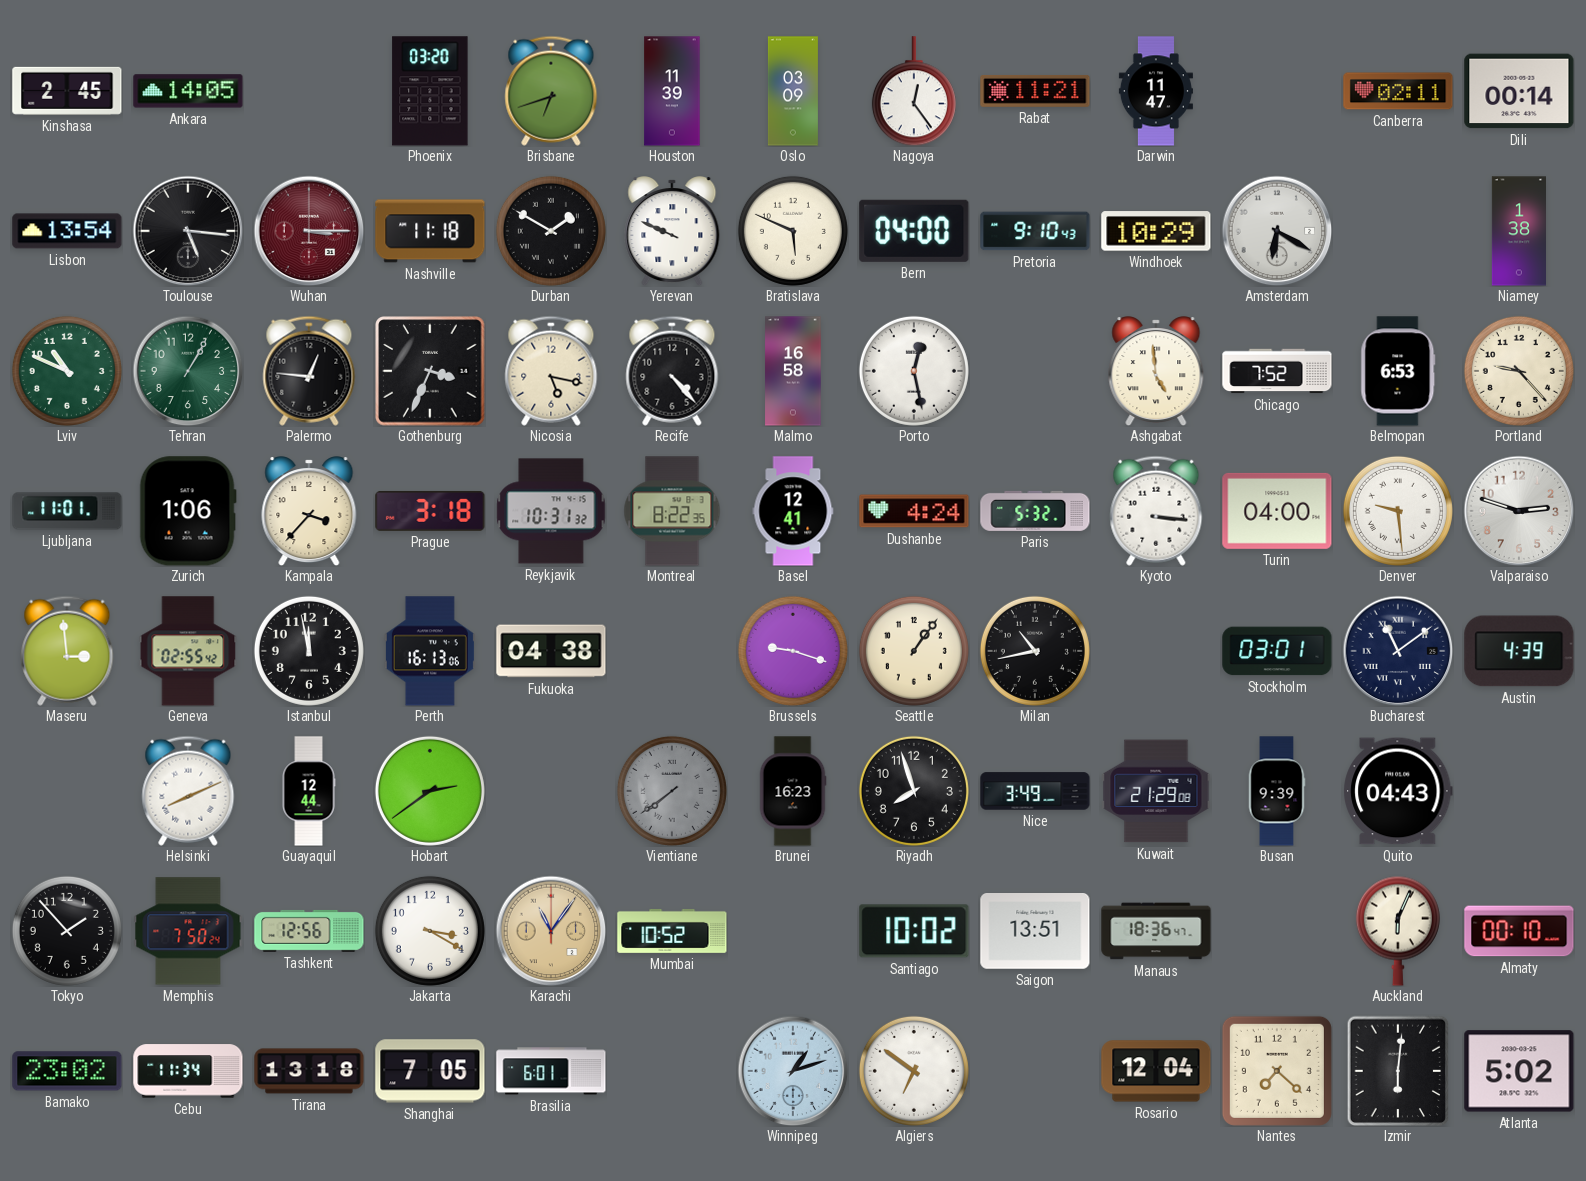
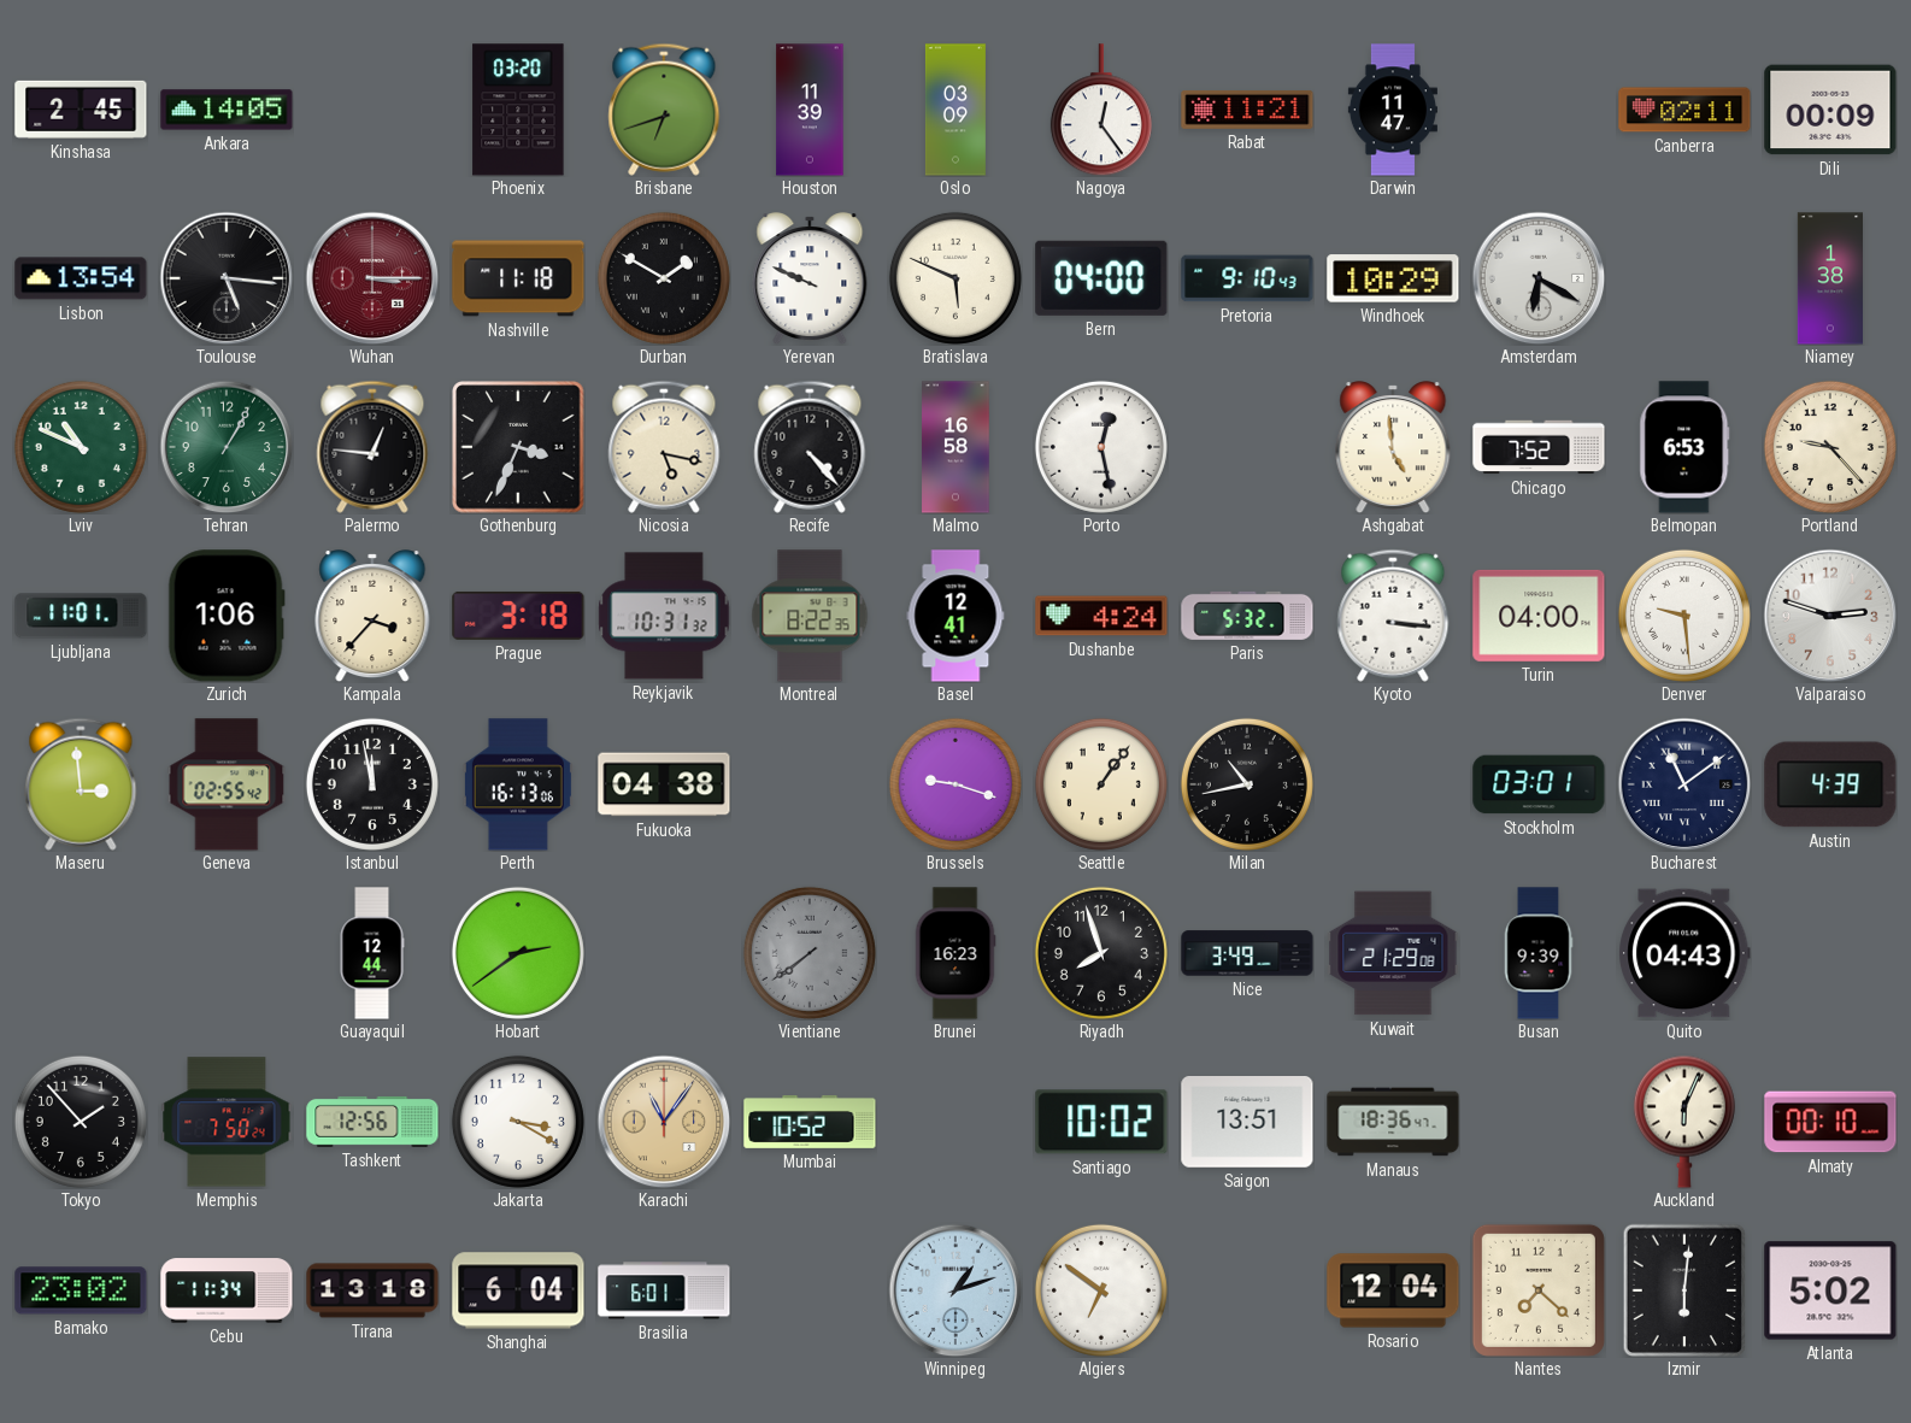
Dili: 00:14 -> 00:09
Helsinki: 8:11 -> none
Shanghai: 7:05 -> 6:04
